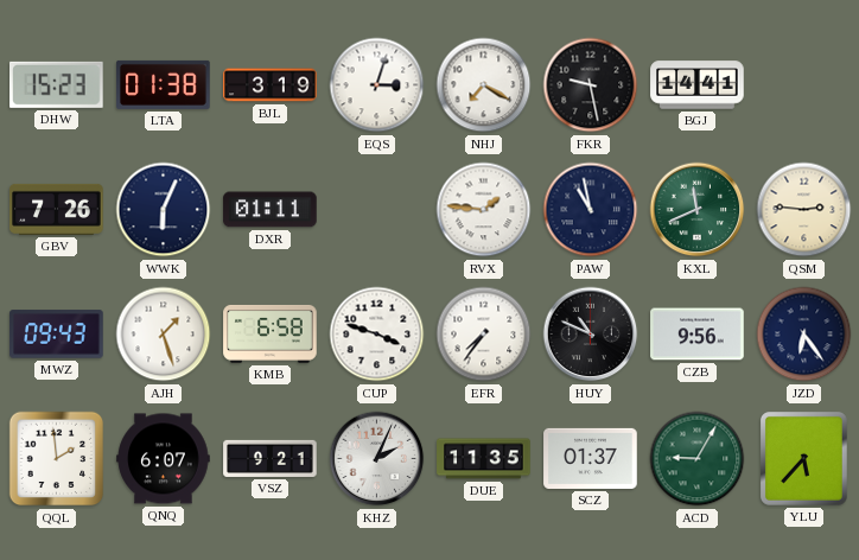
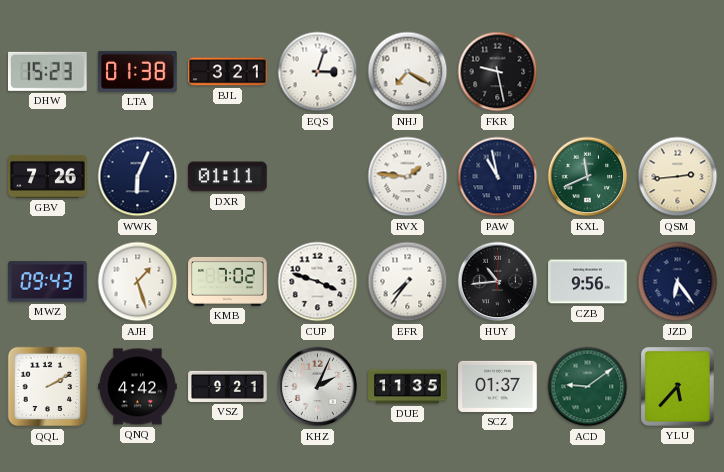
BJL: 3:19 -> 3:21
BGJ: 14:41 -> none
QSM: 2:46 -> 2:44
KMB: 6:58 -> 7:02
HUY: 10:49 -> 10:44
QQL: 1:59 -> 2:10
QNQ: 6:07 -> 4:42
ACD: 9:05 -> 9:09
